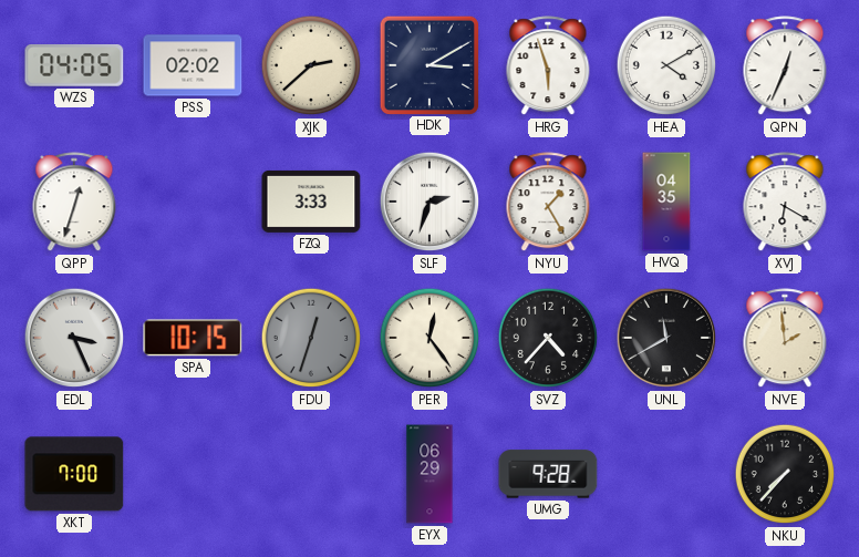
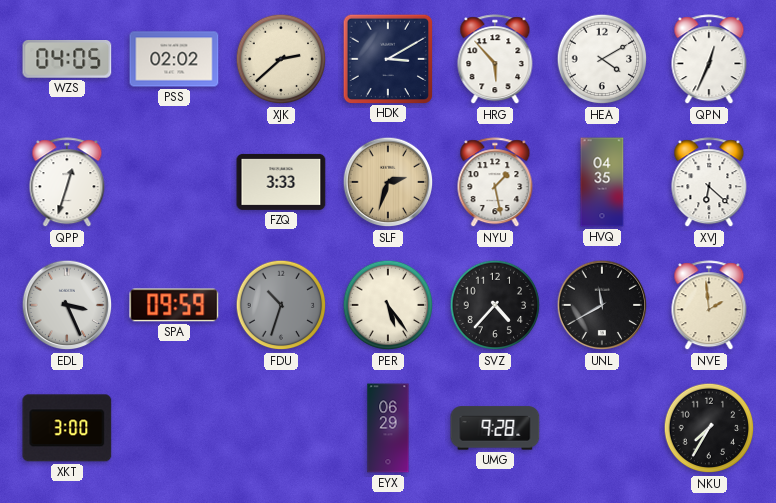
HRG: 5:57 -> 5:53
SLF dial: white -> champagne
NYU: 1:25 -> 1:28
XVJ: 6:20 -> 6:22
SPA: 10:15 -> 09:59
FDU: 12:33 -> 10:33
PER: 12:24 -> 5:24
XKT: 7:00 -> 3:00
NKU: 7:37 -> 7:35
